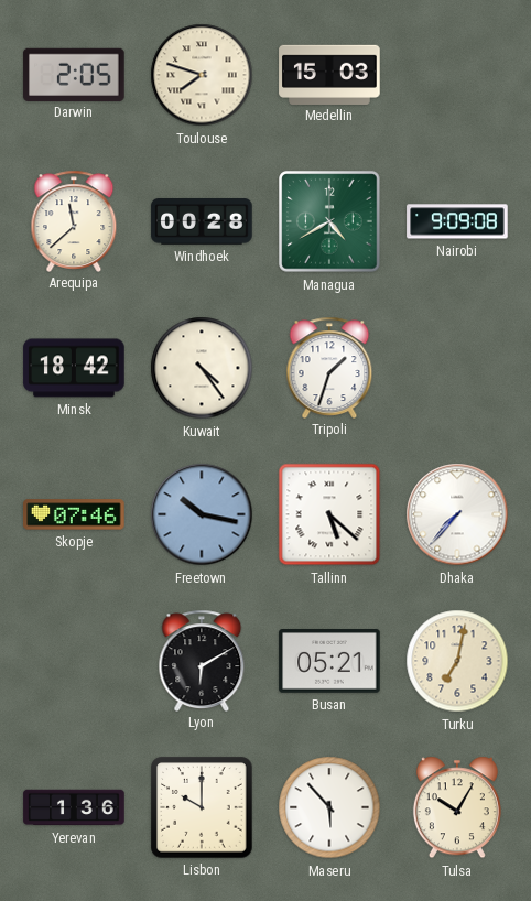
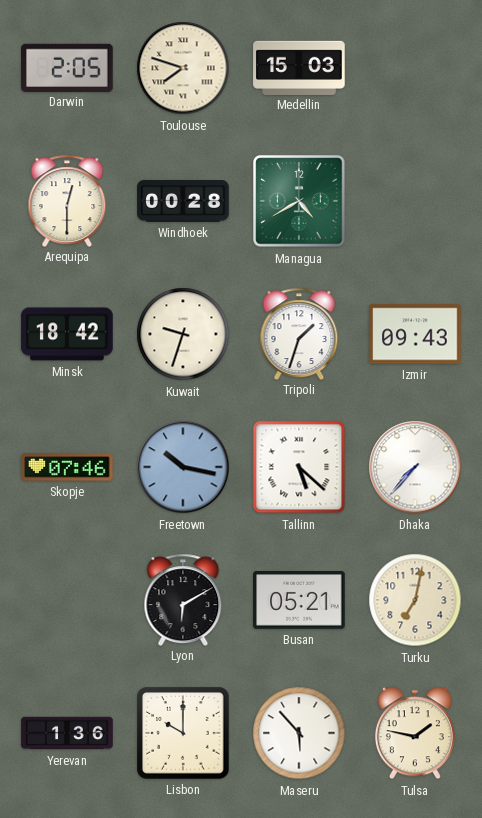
Arequipa: 11:38 -> 12:30
Nairobi: 9:09 -> none
Kuwait: 4:24 -> 9:33
Izmir: none -> 09:43
Tulsa: 10:05 -> 1:47
